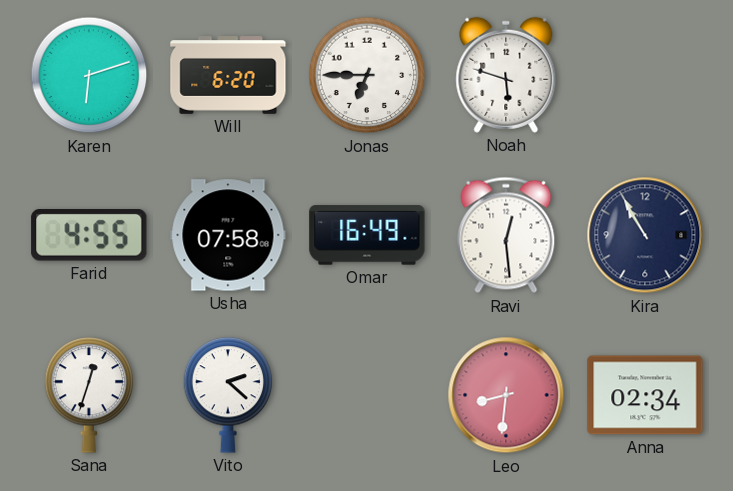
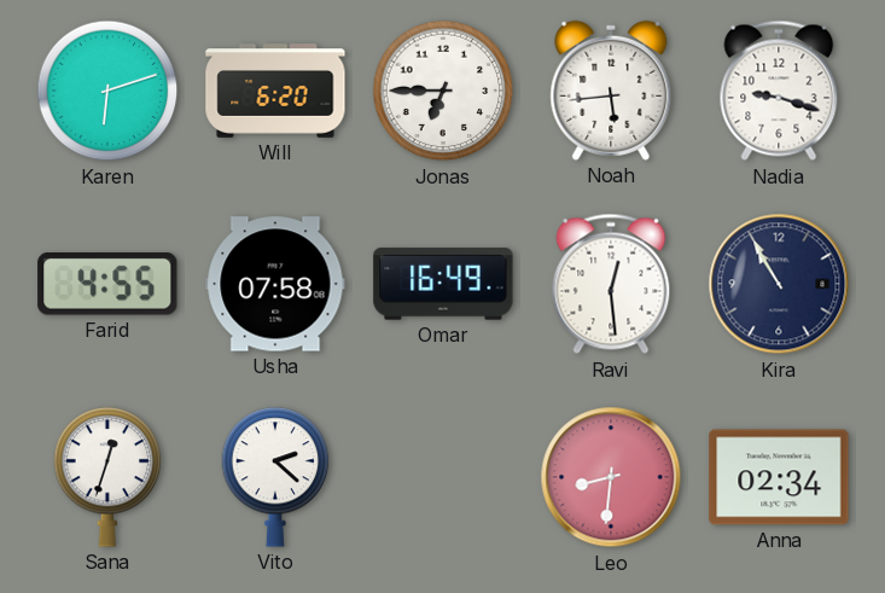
Noah: 5:48 -> 5:44
Nadia: none -> 9:18
